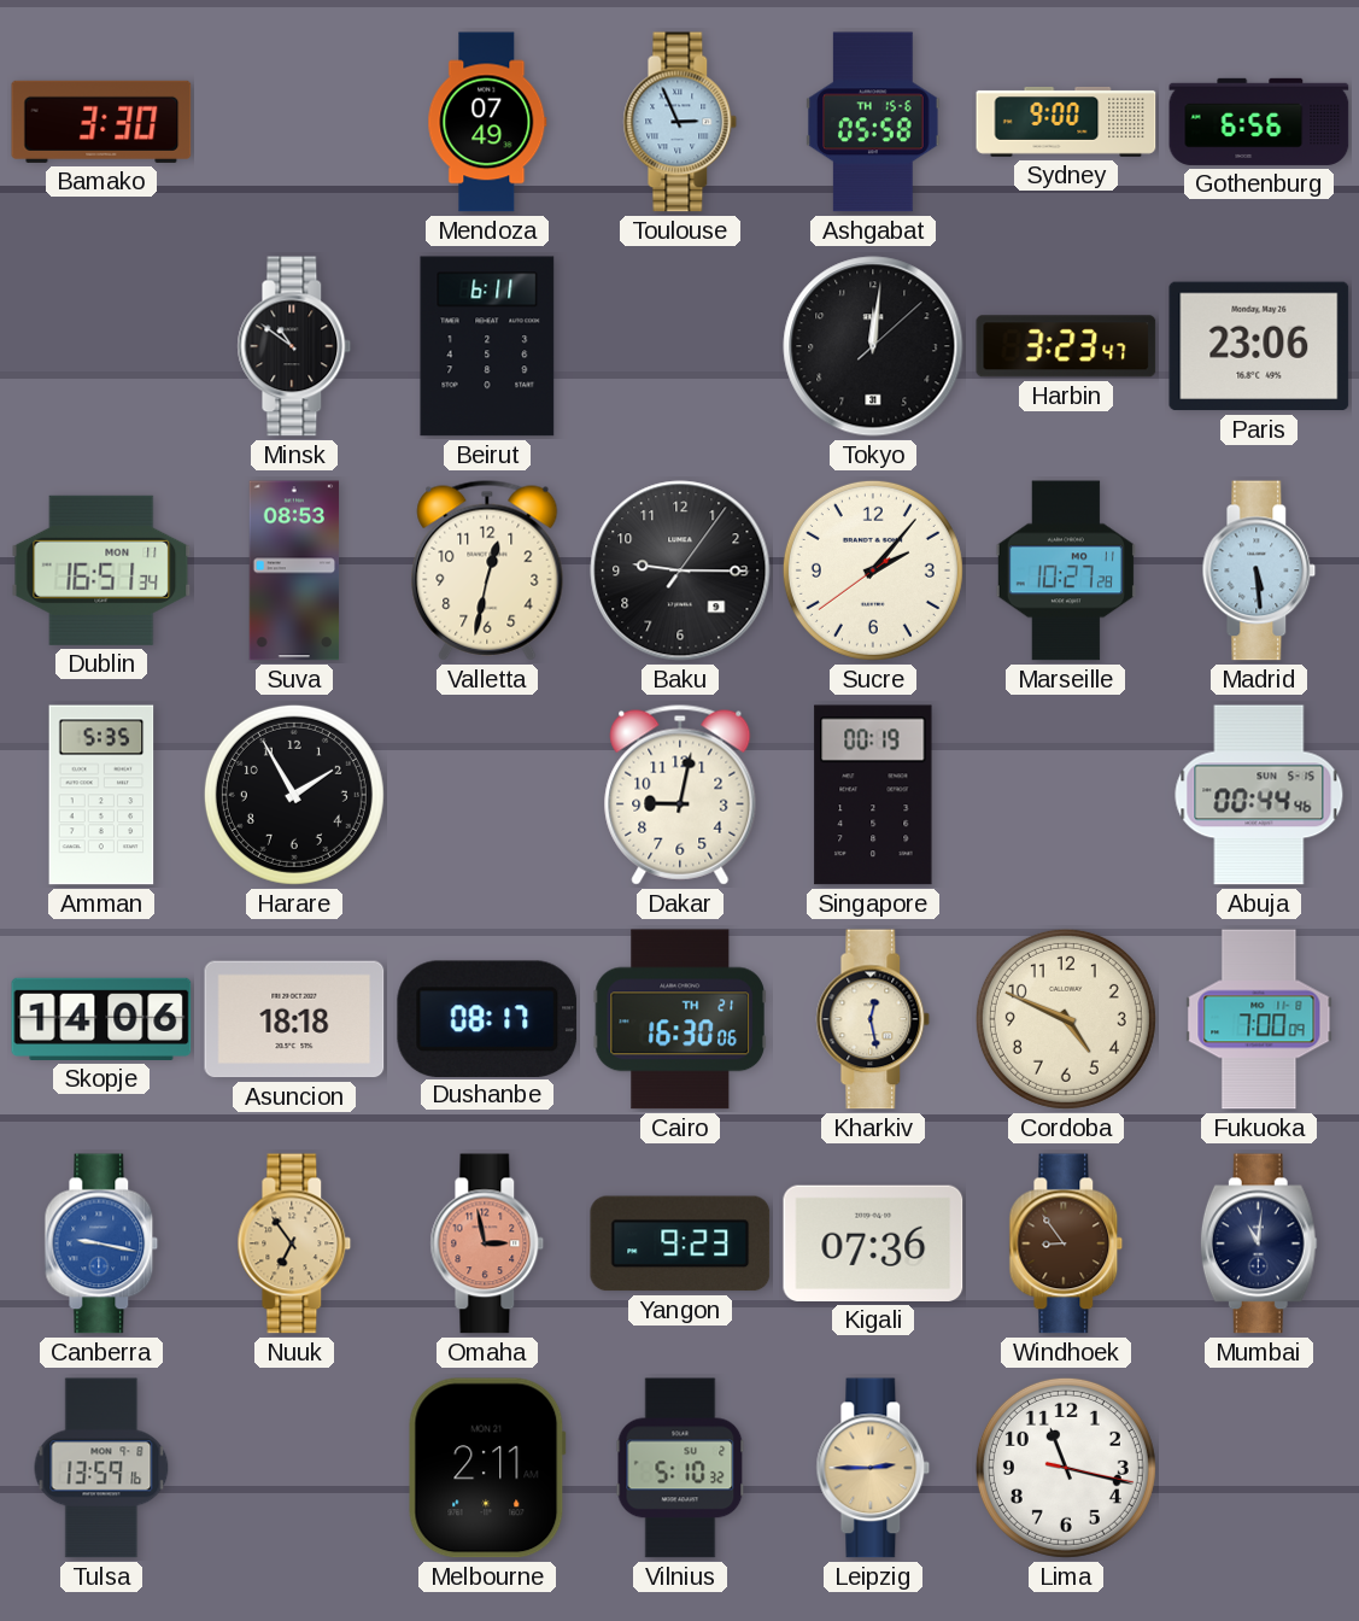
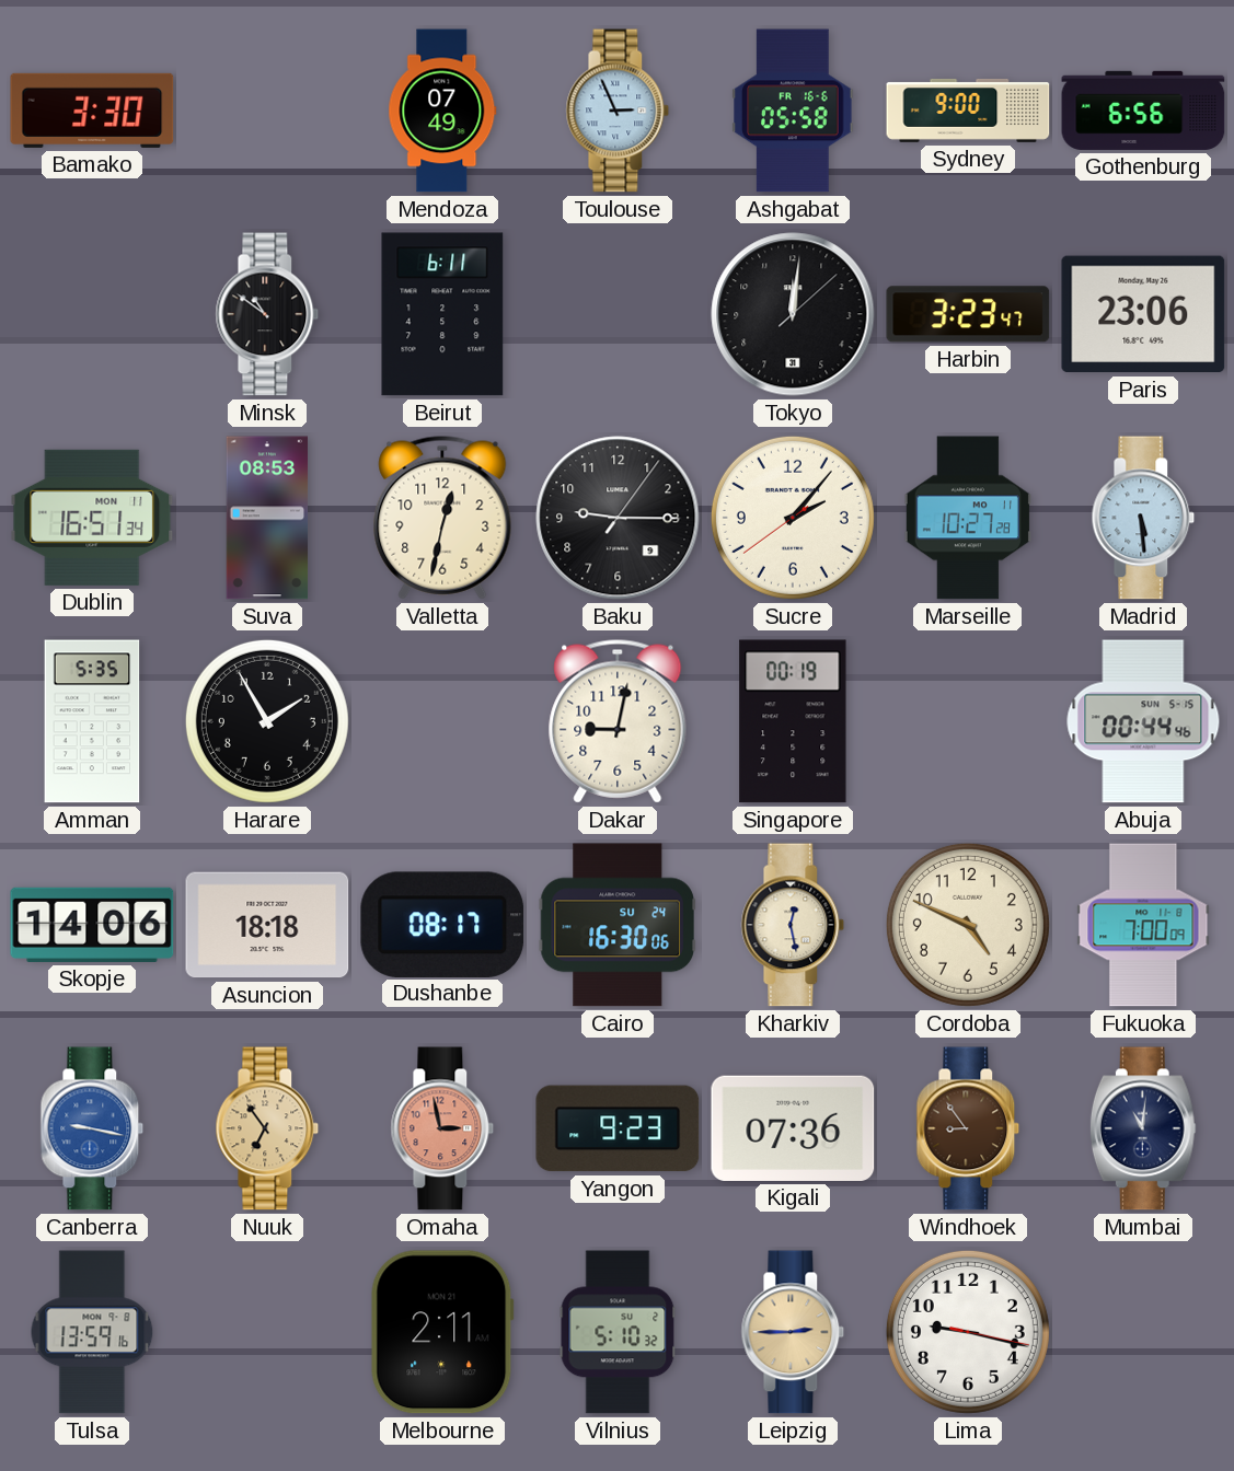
Ashgabat date: TH 15-6 -> FR 16-6
Cairo date: TH 21 -> SU 24
Lima: 11:17 -> 9:17
